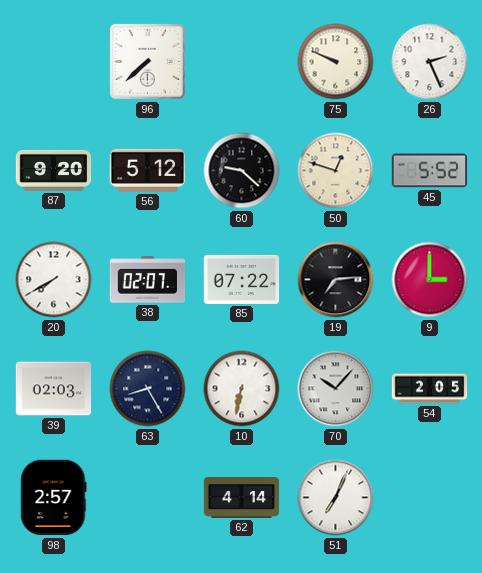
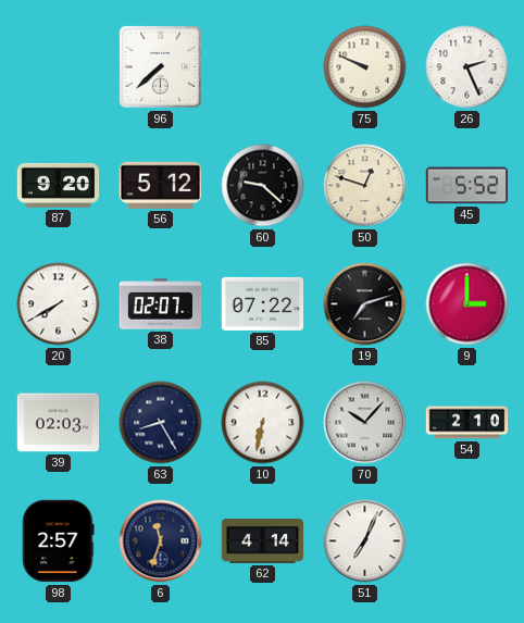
19: 7:14 -> 7:12
54: 2:05 -> 2:10
6: none -> 11:33
